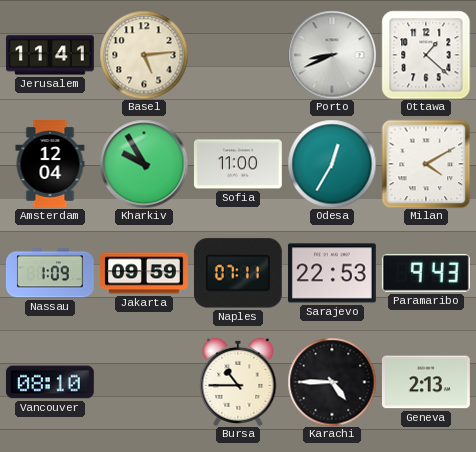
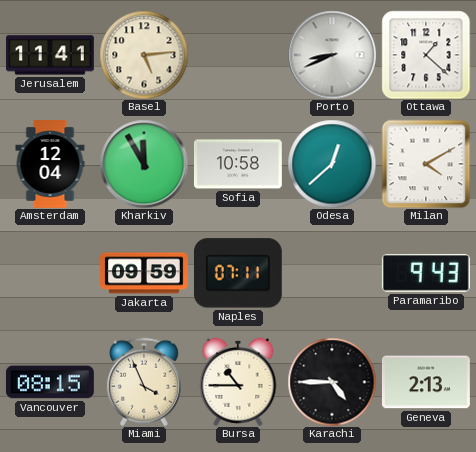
Kharkiv: 9:55 -> 11:55
Sofia: 11:00 -> 10:58
Odesa: 12:35 -> 12:38
Nassau: 1:09 -> none
Sarajevo: 22:53 -> none
Vancouver: 08:10 -> 08:15
Miami: none -> 3:56
